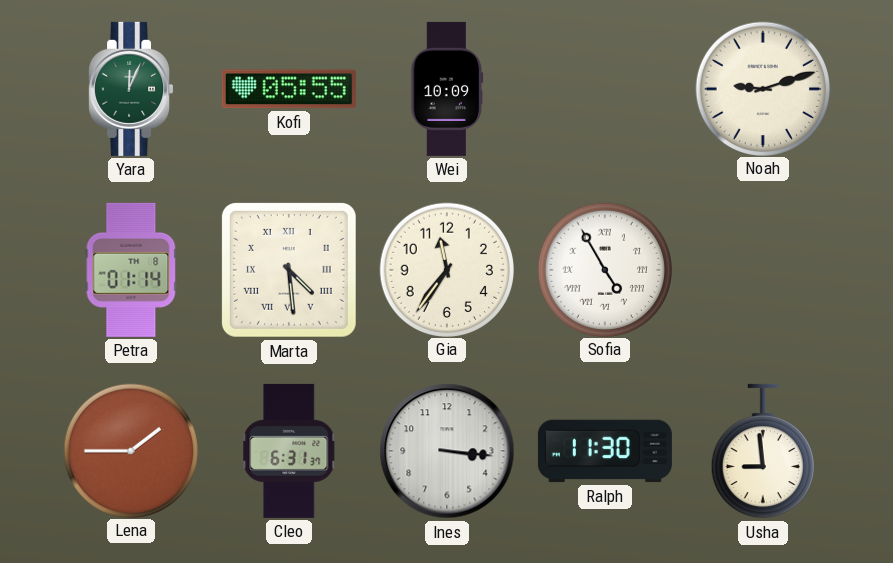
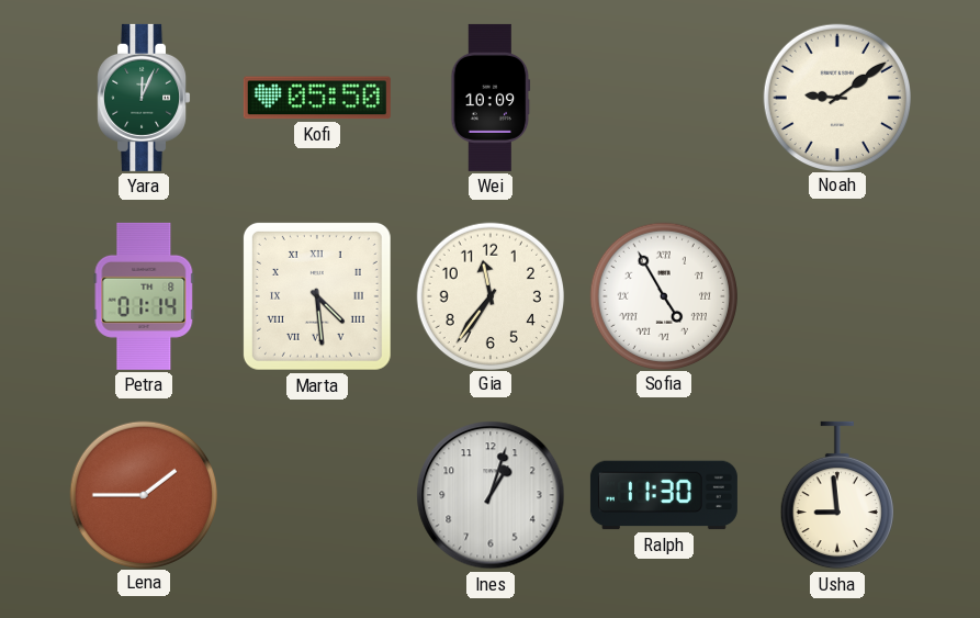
Kofi: 05:55 -> 05:50
Noah: 9:12 -> 9:09
Cleo: 6:31 -> none
Ines: 3:16 -> 1:03
